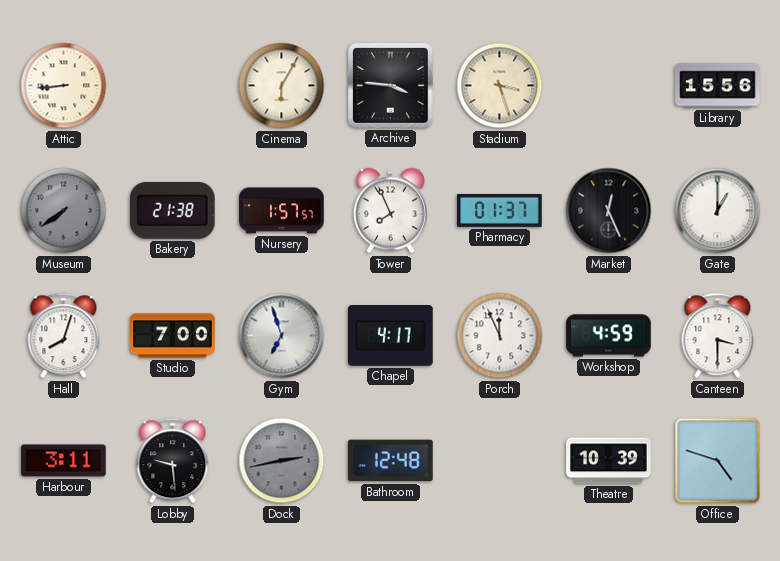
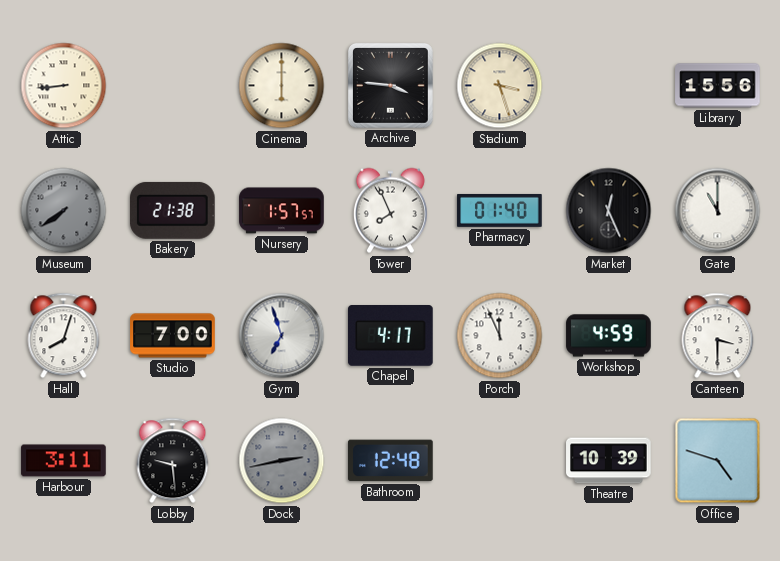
Cinema: 6:05 -> 6:00
Pharmacy: 01:37 -> 01:40
Gate: 1:00 -> 11:00
